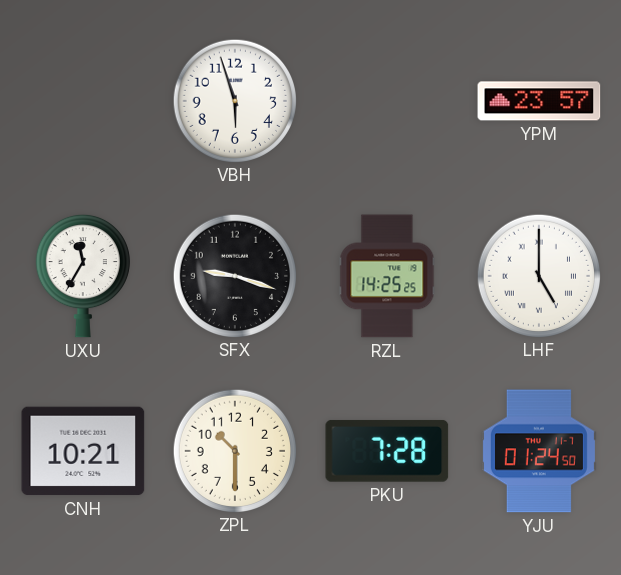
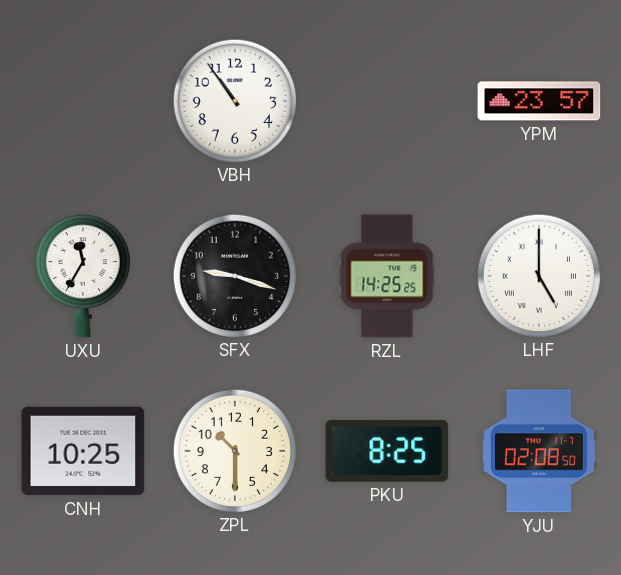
VBH: 5:57 -> 10:54
CNH: 10:21 -> 10:25
PKU: 7:28 -> 8:25
YJU: 01:24 -> 02:08
